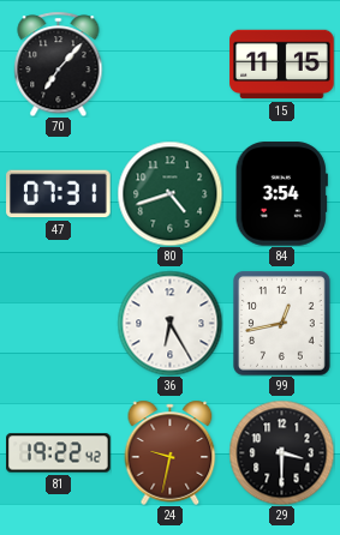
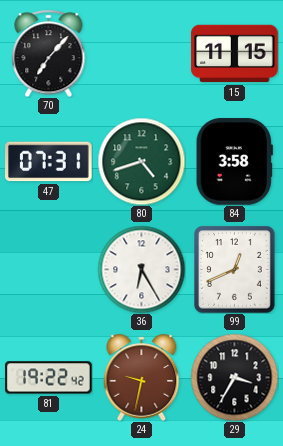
84: 3:54 -> 3:58
99: 12:43 -> 12:41
29: 3:30 -> 3:35
